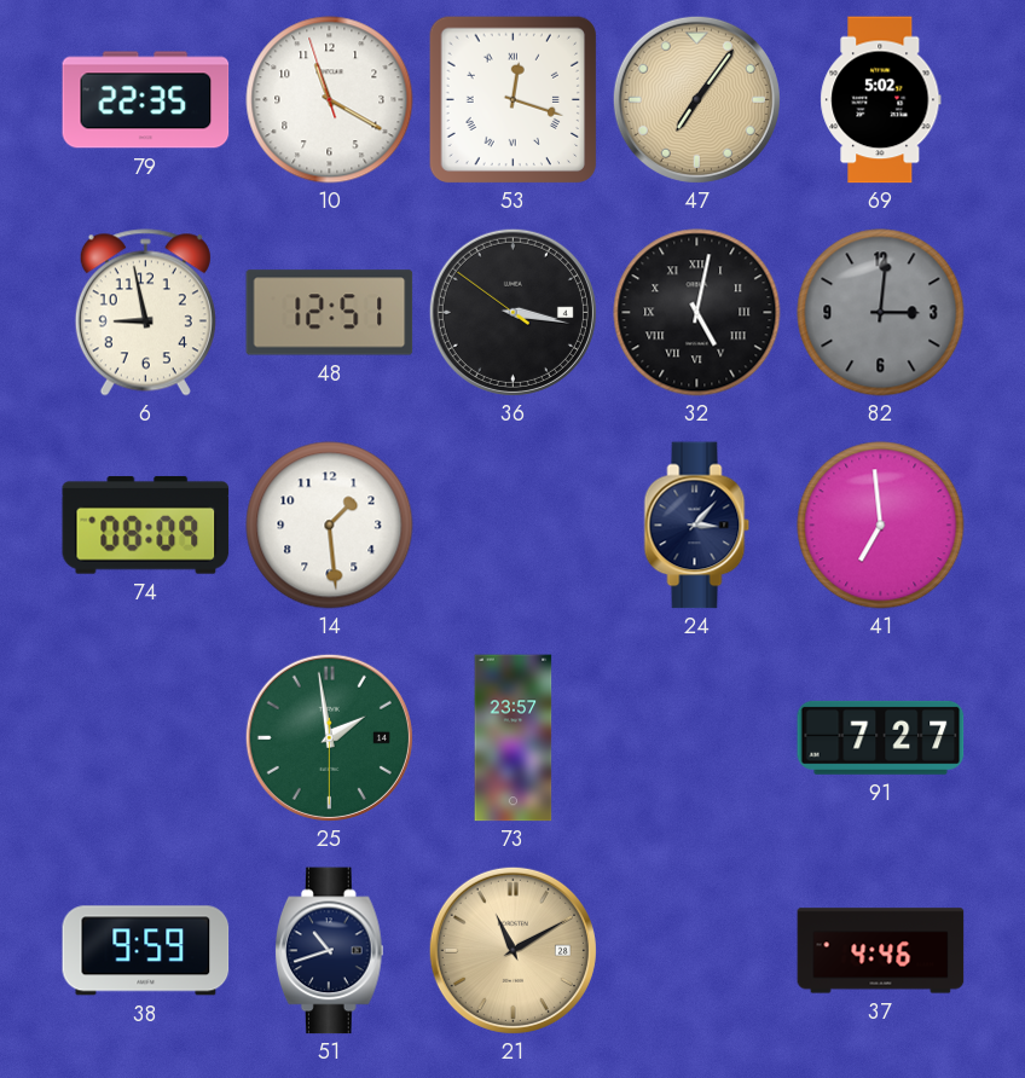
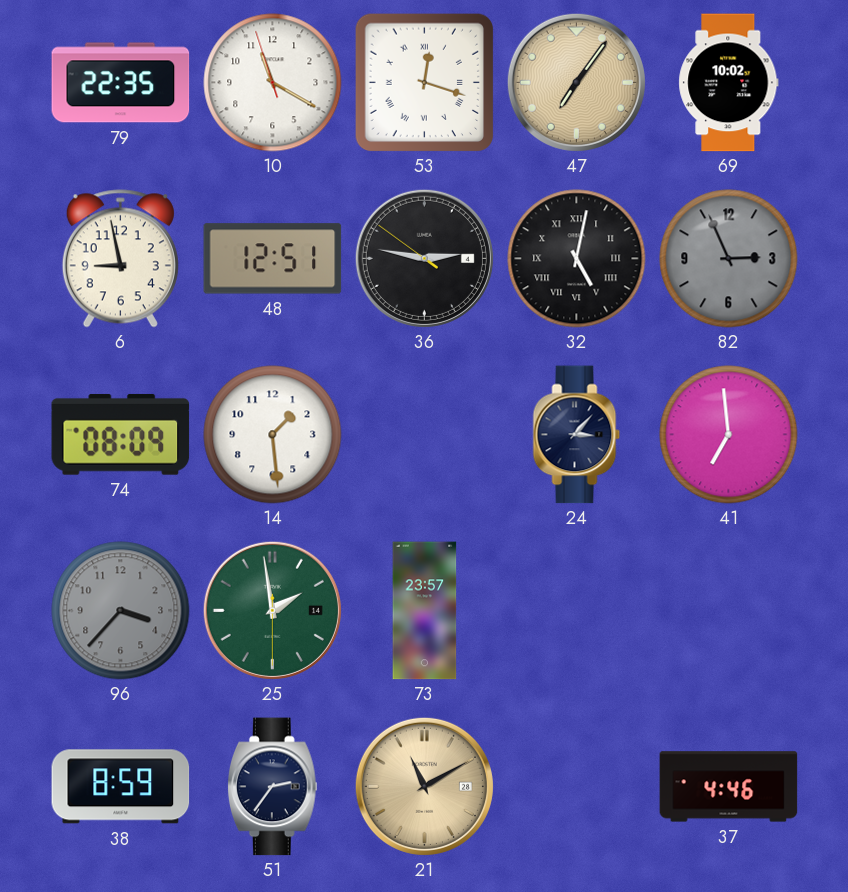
69: 5:02 -> 10:02
36: 3:16 -> 2:46
82: 3:01 -> 2:56
96: none -> 3:37
91: 7:27 -> none
38: 9:59 -> 8:59
51: 10:42 -> 2:36
